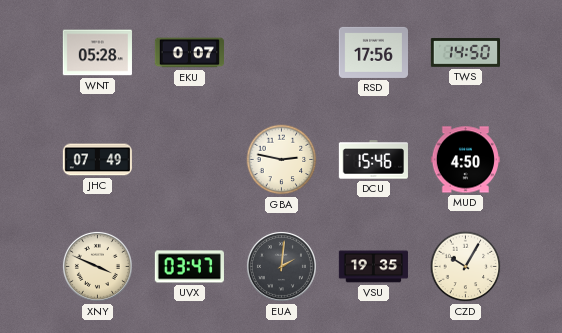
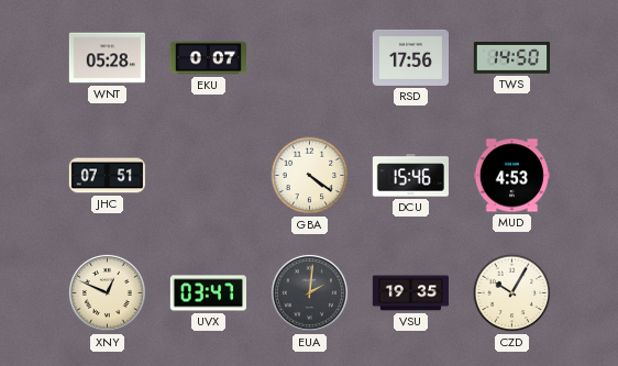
JHC: 07:49 -> 07:51
GBA: 2:47 -> 4:21
MUD: 4:50 -> 4:53
XNY: 3:49 -> 12:49
